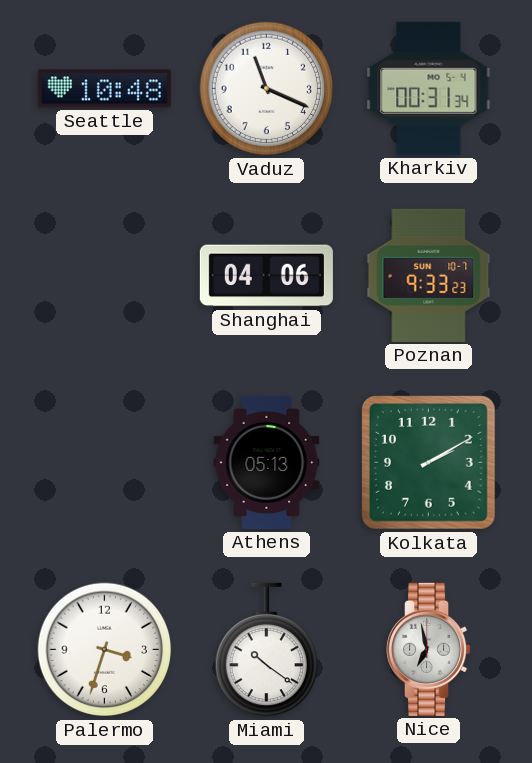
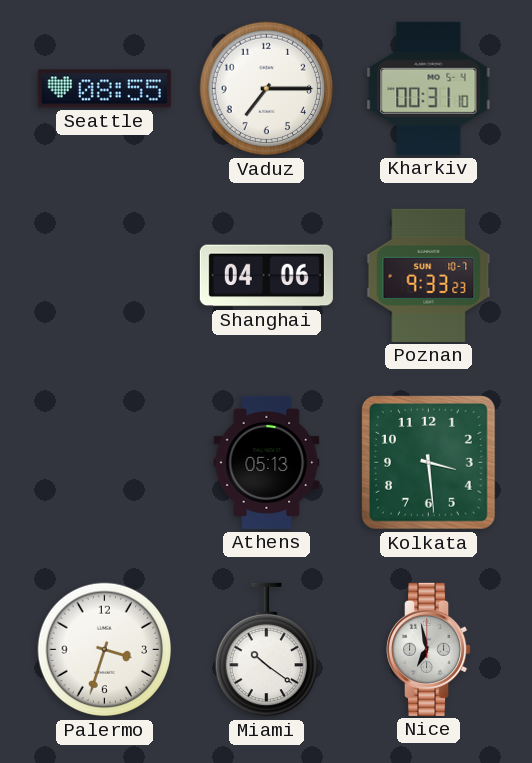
Seattle: 10:48 -> 08:55
Vaduz: 11:19 -> 7:15
Kharkiv: 00:31:34 -> 00:31:10
Kolkata: 2:10 -> 3:29
